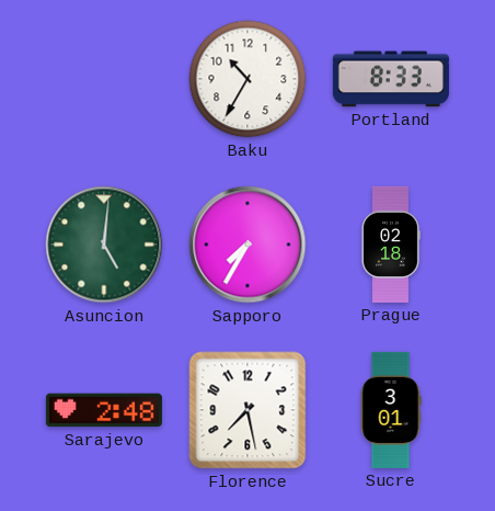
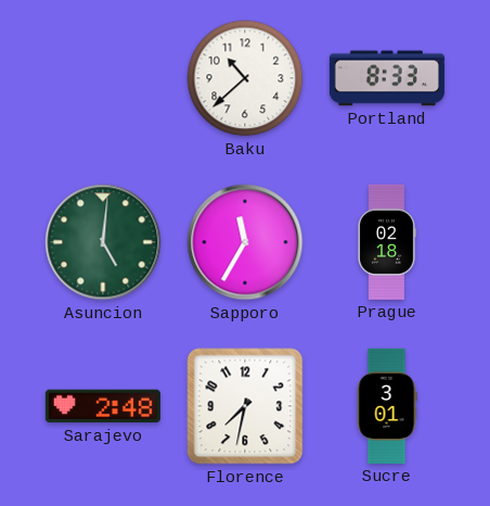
Baku: 10:35 -> 10:38
Sapporo: 7:35 -> 11:35
Florence: 7:28 -> 7:32
